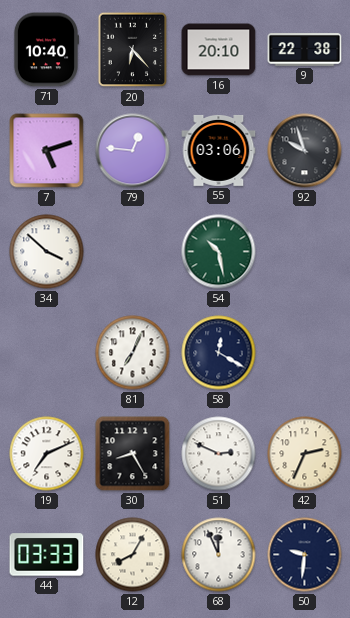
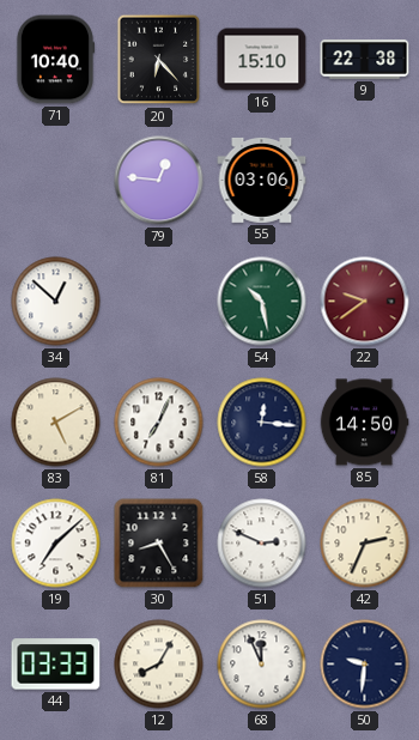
16: 20:10 -> 15:10
7: 5:12 -> none
92: 9:57 -> none
34: 3:52 -> 12:52
22: none -> 9:39
83: none -> 5:10
58: 12:20 -> 12:16
85: none -> 14:50
19: 7:11 -> 7:08
